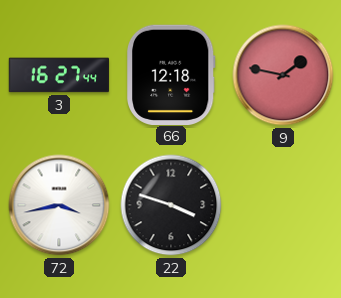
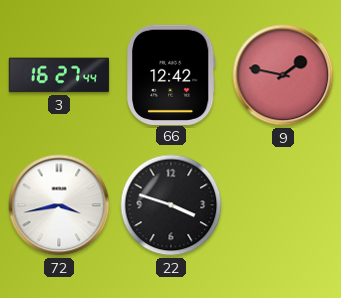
66: 12:18 -> 12:42
